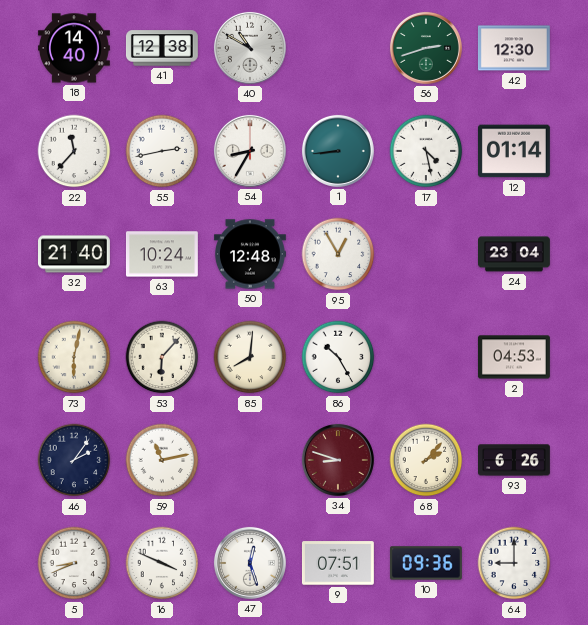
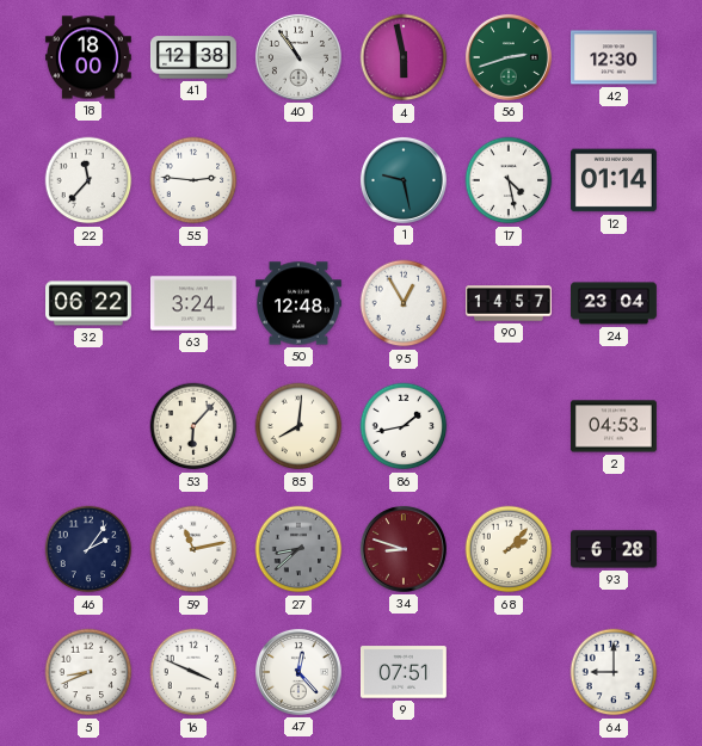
18: 14:40 -> 18:00
40: 10:50 -> 10:54
4: none -> 5:58
55: 2:43 -> 2:46
54: 8:35 -> none
1: 8:44 -> 9:28
32: 21:40 -> 06:22
63: 10:24 -> 3:24
90: none -> 14:57
73: 6:02 -> none
86: 10:25 -> 1:43
27: none -> 8:38
93: 6:26 -> 6:28
47: 12:27 -> 12:23
10: 09:36 -> none
